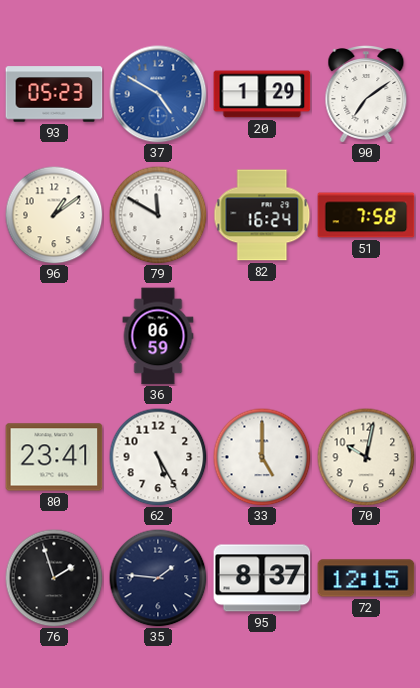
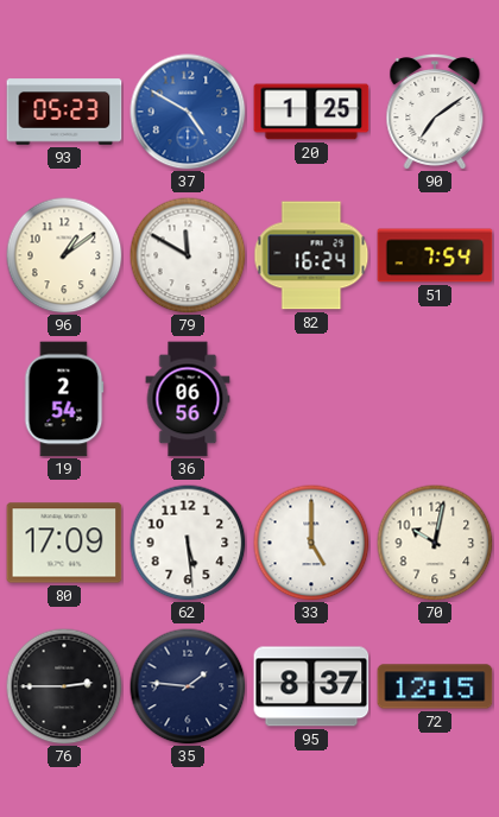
20: 1:29 -> 1:25
51: 7:58 -> 7:54
19: none -> 2:54
36: 06:59 -> 06:56
80: 23:41 -> 17:09
62: 5:25 -> 5:29
76: 1:57 -> 2:45
